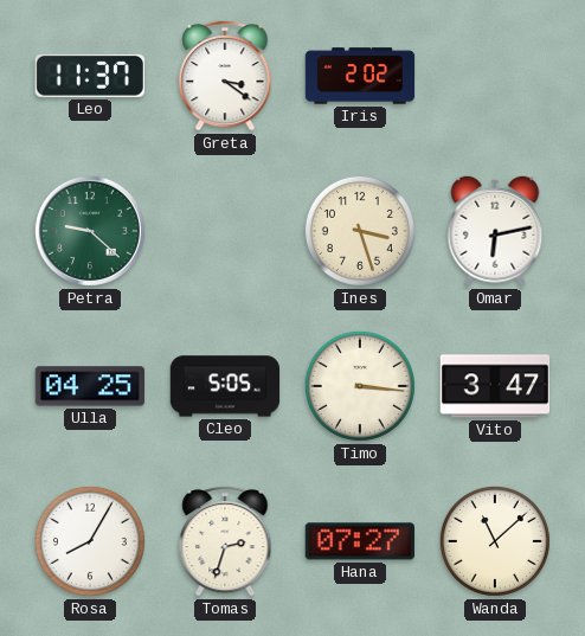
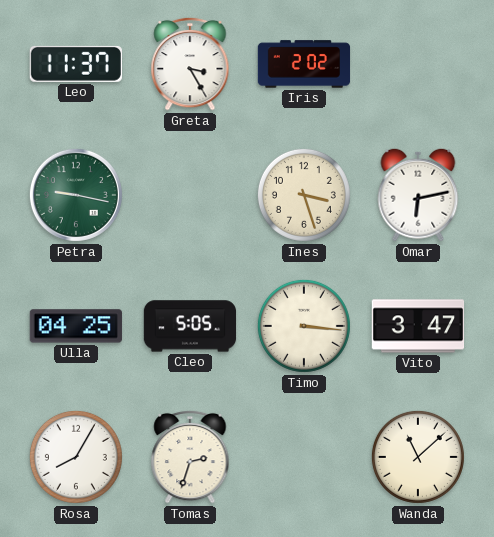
Greta: 3:21 -> 3:25
Petra: 9:22 -> 9:17
Hana: 07:27 -> none
